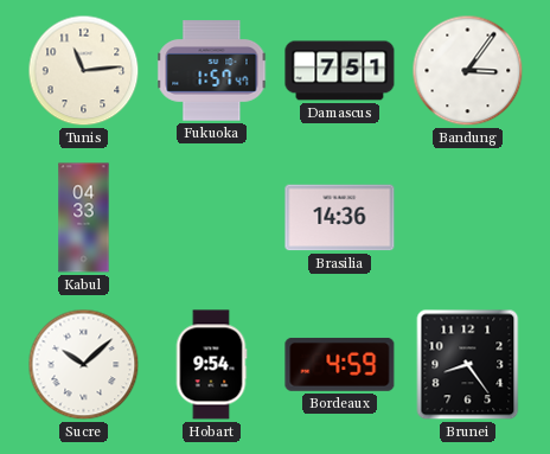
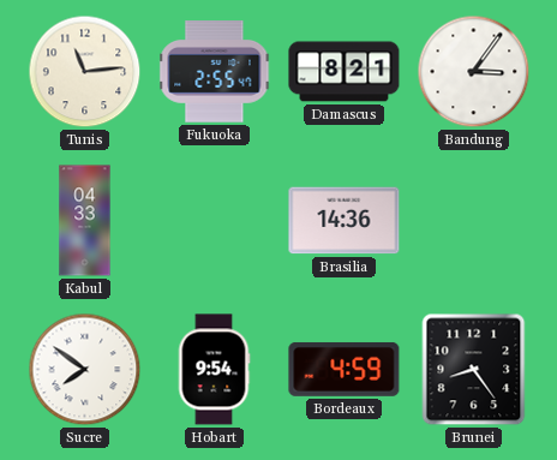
Fukuoka: 1:57 -> 2:55
Damascus: 7:51 -> 8:21
Sucre: 10:08 -> 7:51
